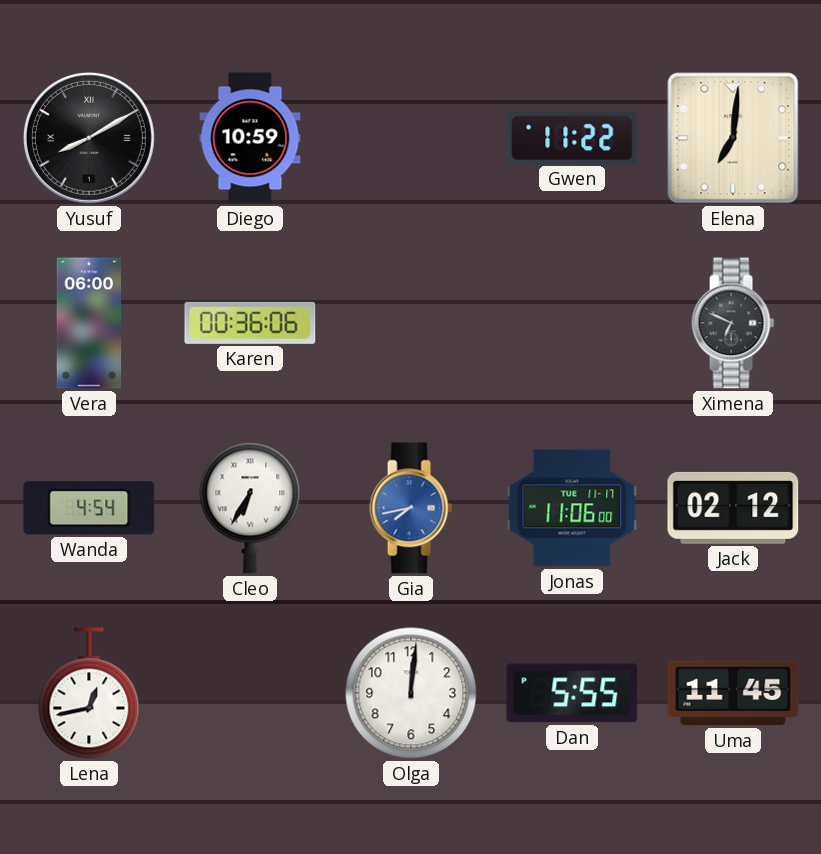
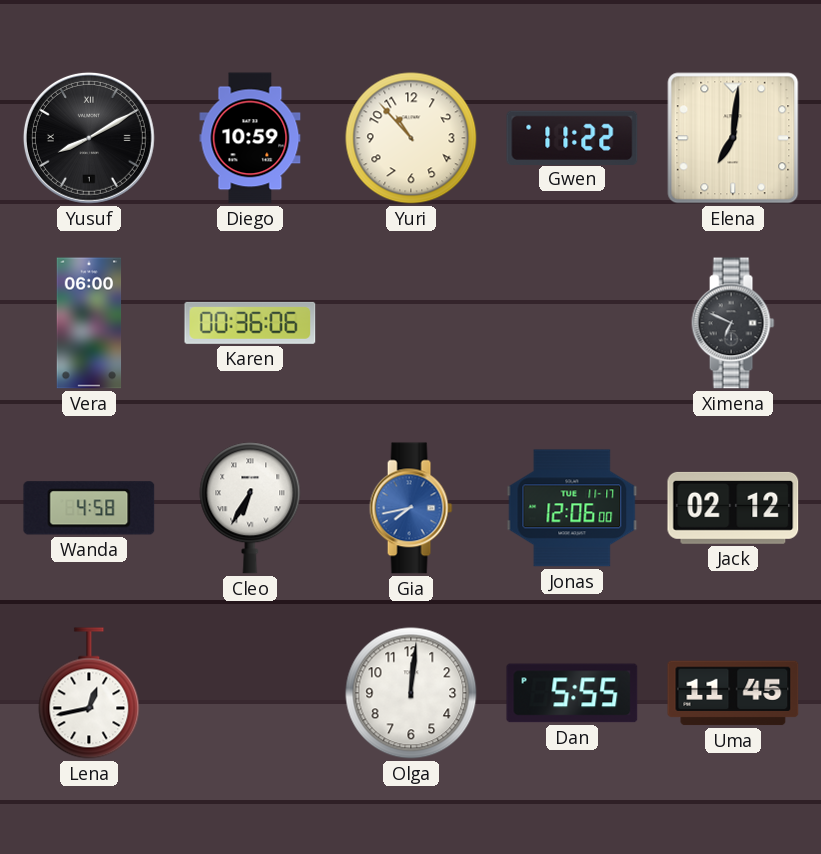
Yuri: none -> 10:53
Wanda: 4:54 -> 4:58
Jonas: 11:06 -> 12:06
